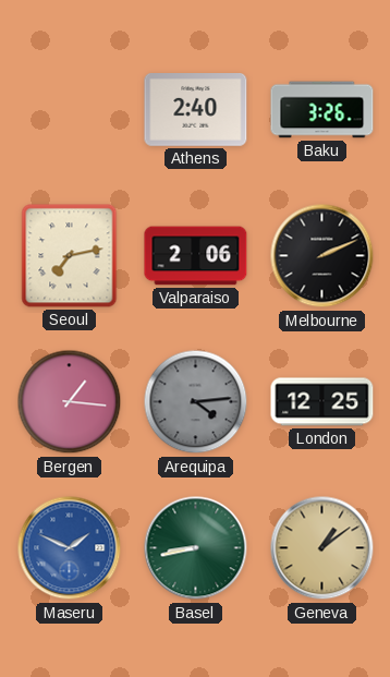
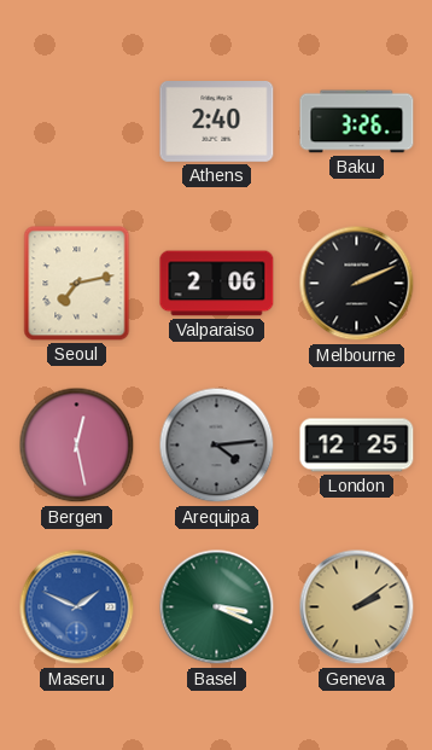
Bergen: 1:16 -> 12:28
Basel: 8:43 -> 3:19
Geneva: 1:09 -> 2:09
